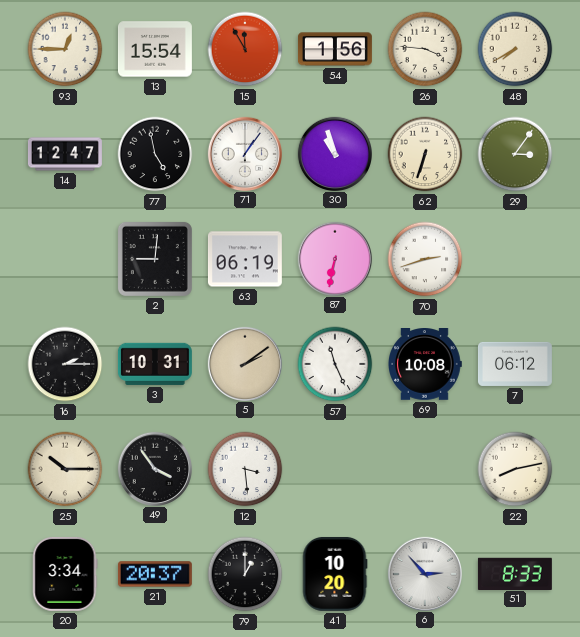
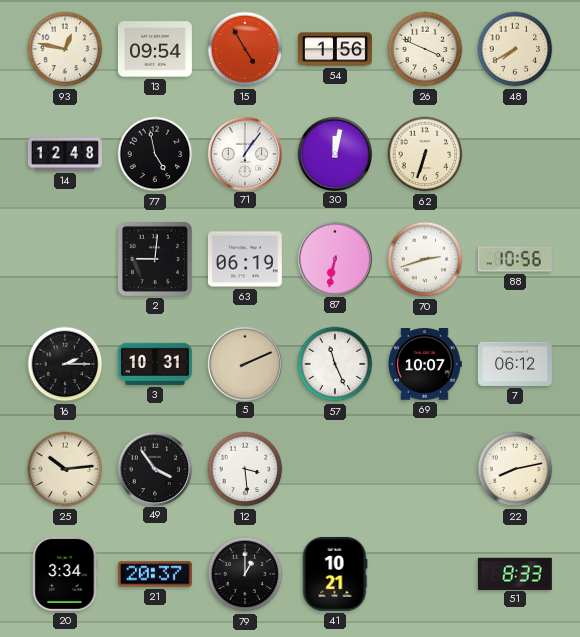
93: 12:45 -> 12:47
13: 15:54 -> 09:54
15: 11:55 -> 4:55
26: 3:46 -> 3:49
14: 12:47 -> 12:48
30: 10:57 -> 12:02
29: 3:06 -> none
88: none -> 10:56
5: 2:09 -> 2:11
69: 10:08 -> 10:07
25: 10:15 -> 10:14
41: 10:20 -> 10:21
6: 2:53 -> none
